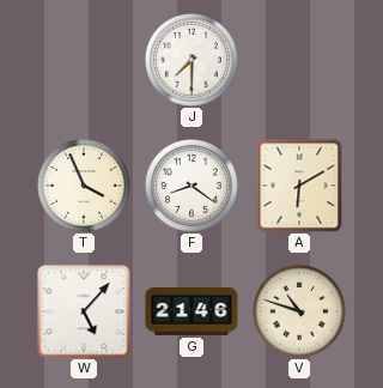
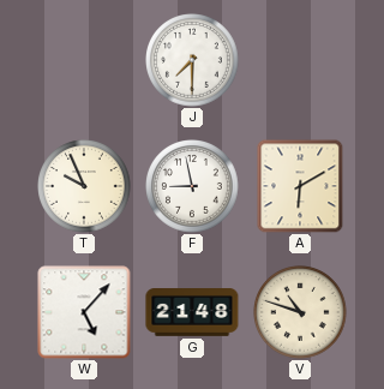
T: 3:56 -> 9:56
F: 8:21 -> 8:58
G: 21:46 -> 21:48
